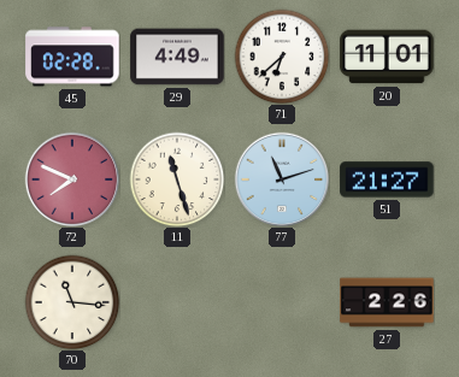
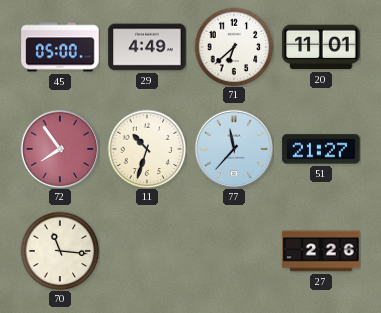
45: 02:28 -> 05:00
72: 7:49 -> 7:54
11: 11:27 -> 10:33
77: 11:12 -> 11:37
